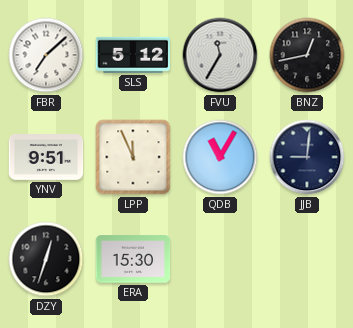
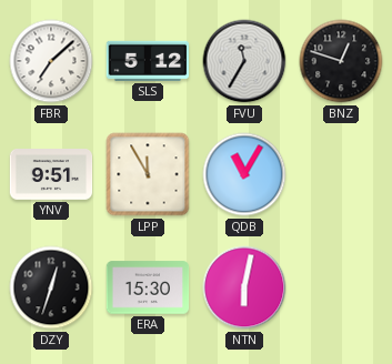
BNZ: 12:43 -> 12:48
LPP: 11:56 -> 11:55
JJB: 9:01 -> none
NTN: none -> 6:02
